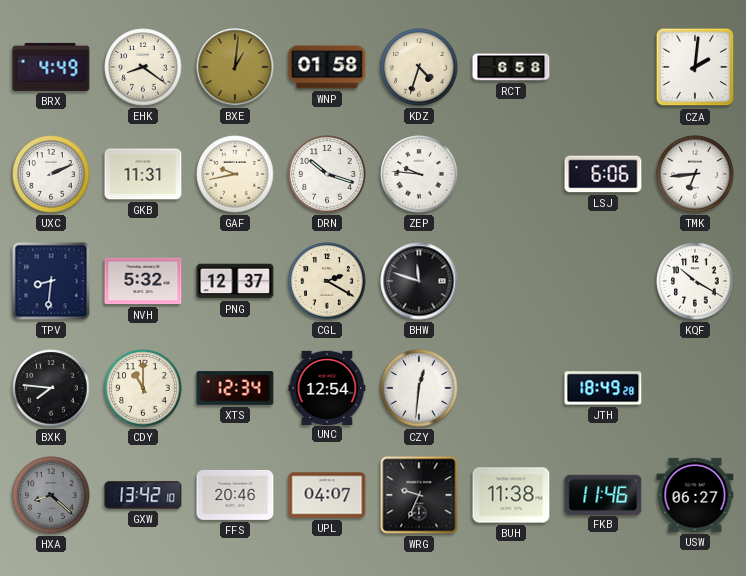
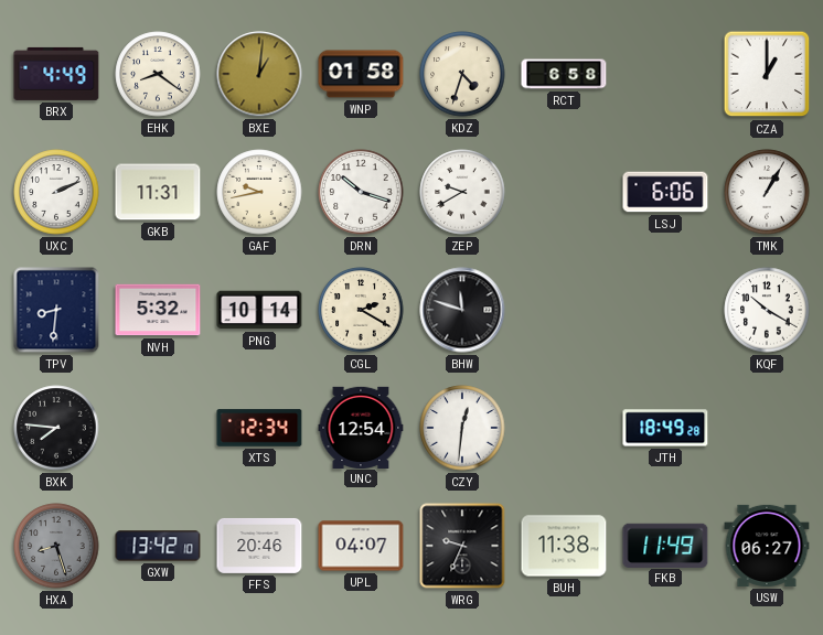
CZA: 2:01 -> 1:00
ZEP: 9:46 -> 9:40
TMK: 6:44 -> 1:05
PNG: 12:37 -> 10:14
CDY: 11:00 -> none
HXA: 8:22 -> 8:27
FKB: 11:46 -> 11:49
